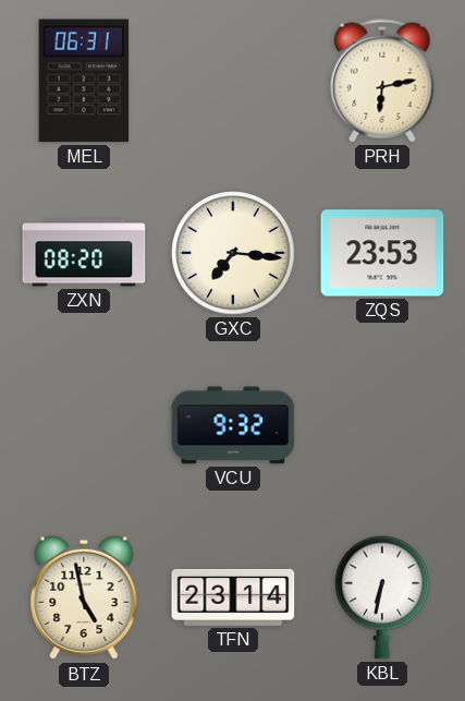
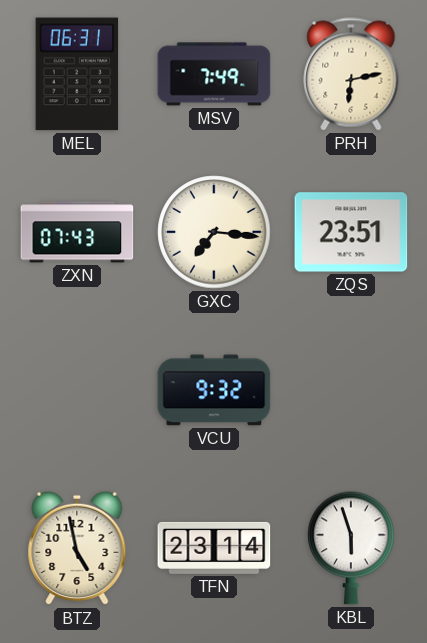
MSV: none -> 7:49
ZXN: 08:20 -> 07:43
ZQS: 23:53 -> 23:51
KBL: 6:32 -> 5:57
